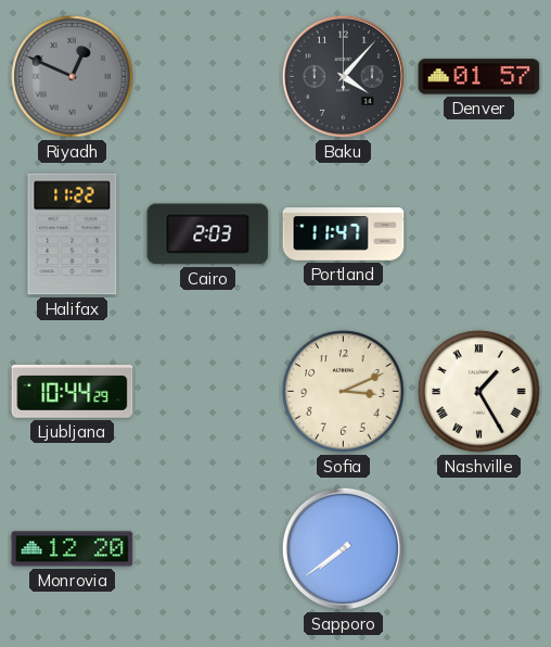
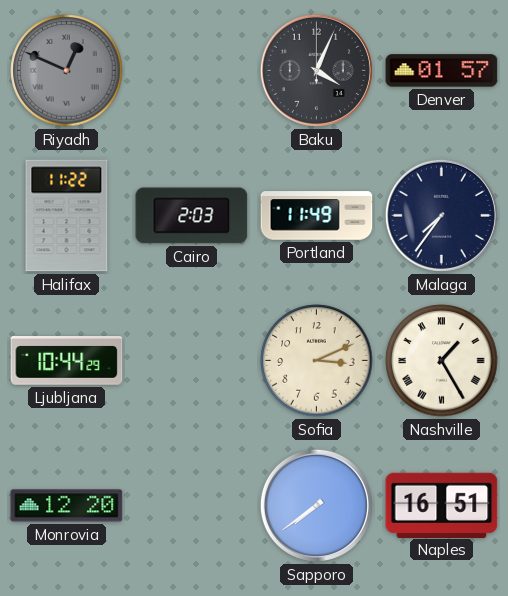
Baku: 4:07 -> 4:04
Portland: 11:47 -> 11:49
Malaga: none -> 7:36
Naples: none -> 16:51
